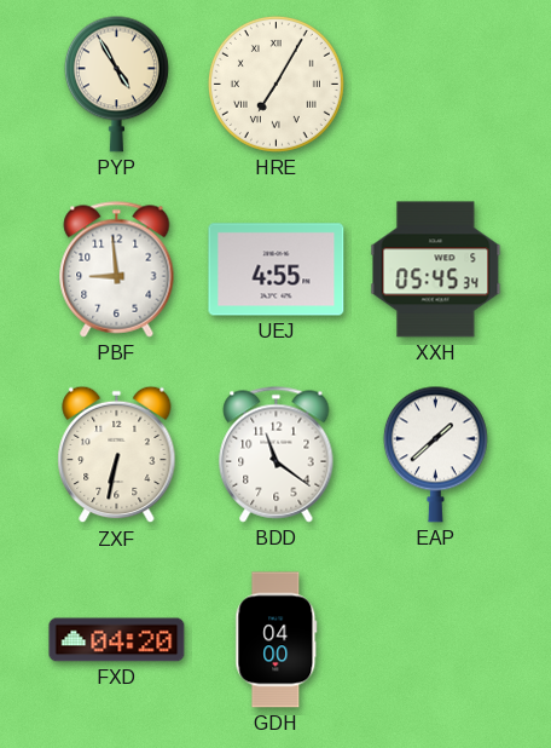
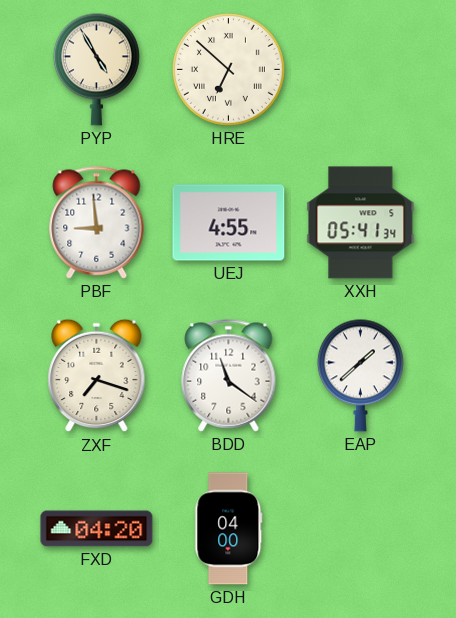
HRE: 7:05 -> 6:52
XXH: 05:45 -> 05:41
ZXF: 6:32 -> 7:18
